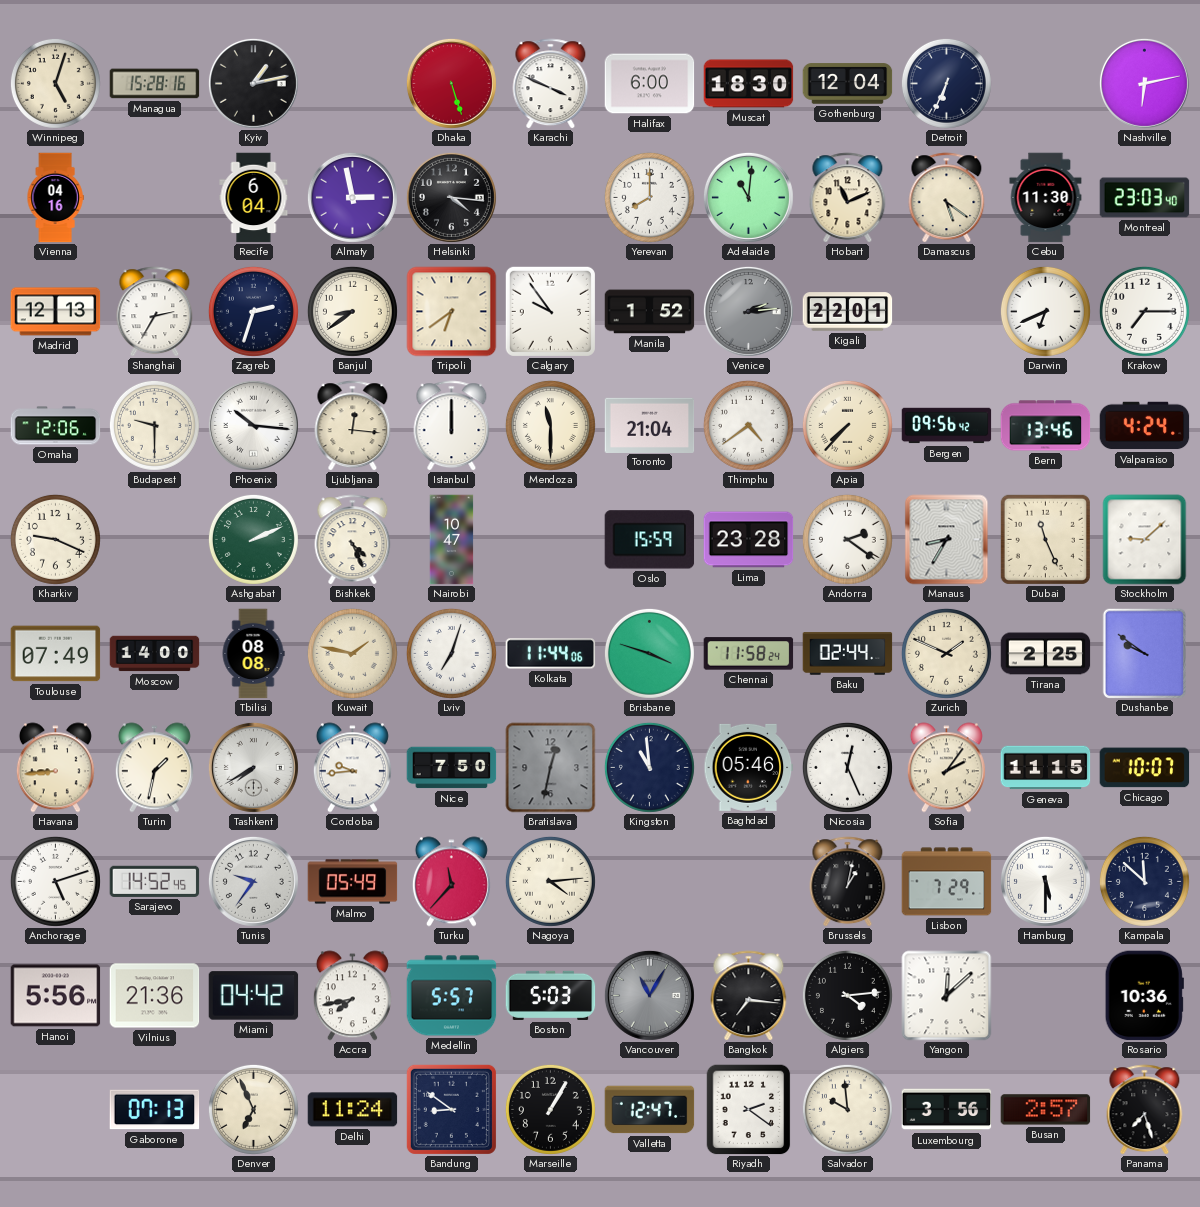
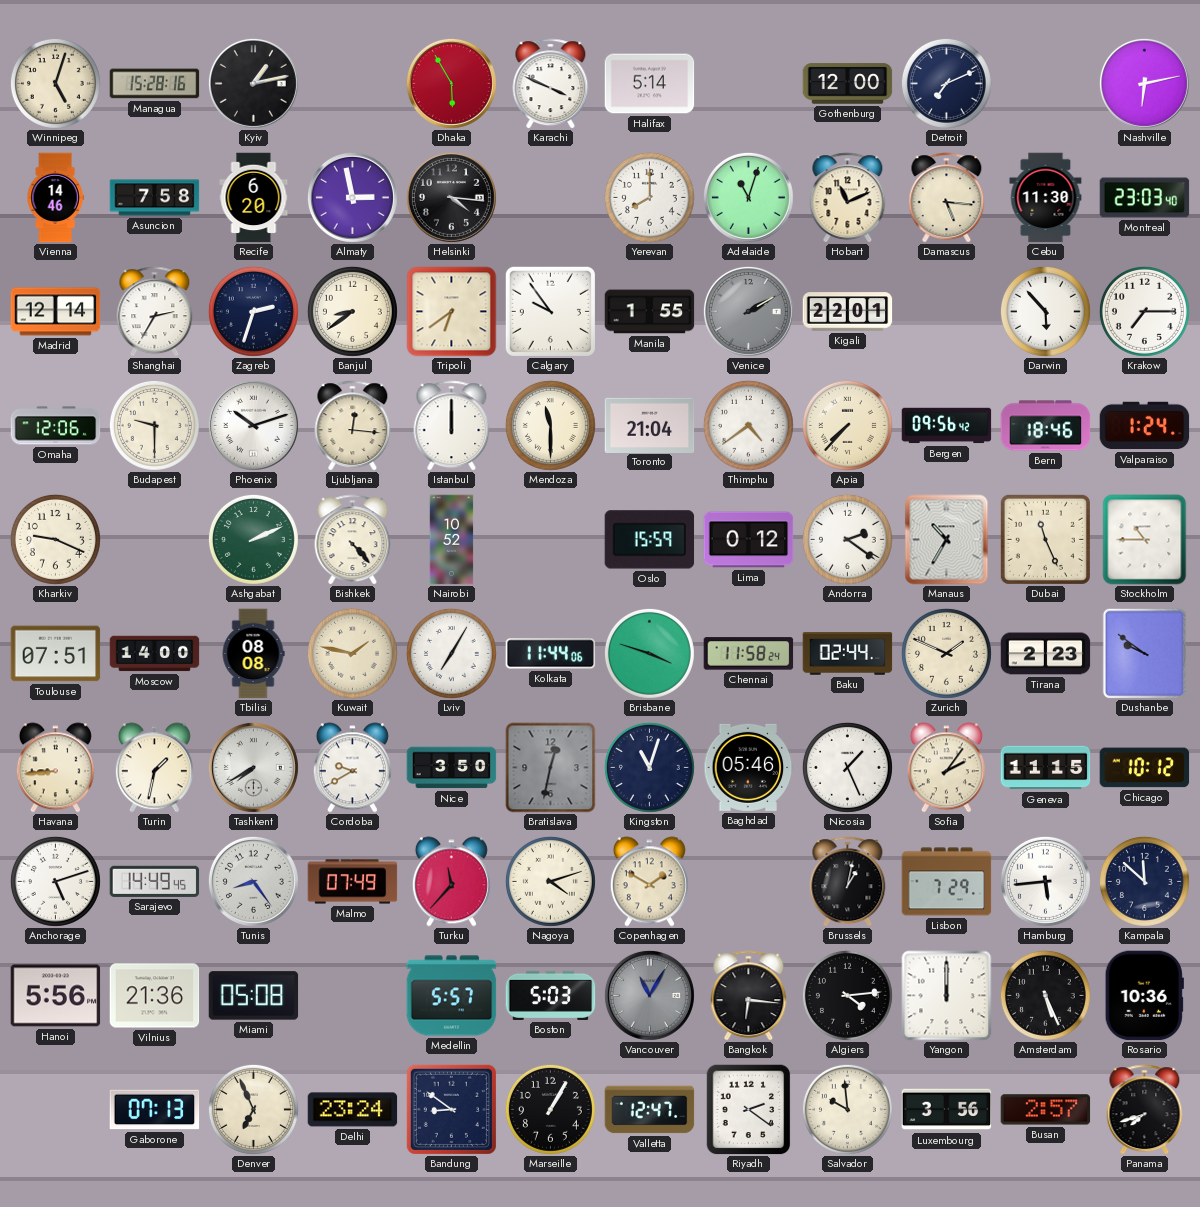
Dhaka: 5:27 -> 5:55
Halifax: 6:00 -> 5:14
Muscat: 18:30 -> none
Gothenburg: 12:04 -> 12:00
Detroit: 6:34 -> 7:11
Vienna: 04:16 -> 14:46
Asuncion: none -> 7:58
Recife: 6:04 -> 6:20
Adelaide: 11:01 -> 11:03
Damascus: 5:21 -> 5:16
Madrid: 12:13 -> 12:14
Manila: 1:52 -> 1:55
Venice: 2:14 -> 2:10
Darwin: 6:41 -> 5:53
Phoenix: 10:16 -> 10:12
Bern: 13:46 -> 18:46
Valparaiso: 4:24 -> 1:24
Bishkek: 4:26 -> 4:23
Nairobi: 10:47 -> 10:52
Lima: 23:28 -> 0:12
Manaus: 8:35 -> 10:35
Stockholm: 9:08 -> 10:45
Toulouse: 07:49 -> 07:51
Lviv: 7:03 -> 7:05
Tirana: 2:25 -> 2:23
Cordoba: 9:44 -> 9:40
Nice: 7:50 -> 3:50
Kingston: 10:59 -> 11:03
Nicosia: 12:26 -> 1:26
Chicago: 10:07 -> 10:12
Sarajevo: 14:52 -> 14:49
Tunis: 9:36 -> 8:24
Malmo: 05:49 -> 07:49
Nagoya: 4:14 -> 4:12
Copenhagen: none -> 1:50
Hamburg: 5:30 -> 5:44
Miami: 04:42 -> 05:08
Accra: 7:43 -> none
Bangkok: 7:16 -> 6:16
Yangon: 12:08 -> 12:00
Amsterdam: none -> 5:26
Delhi: 11:24 -> 23:24
Panama: 7:27 -> 7:42
